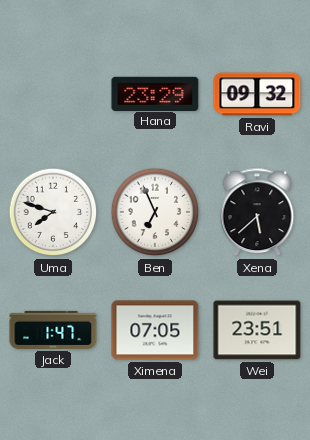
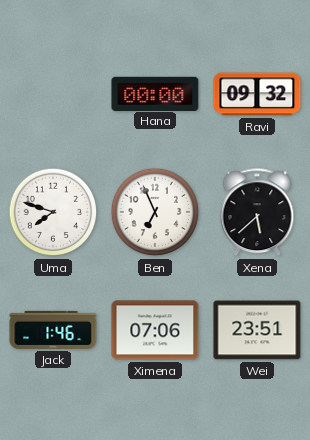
Hana: 23:29 -> 00:00
Jack: 1:47 -> 1:46
Ximena: 07:05 -> 07:06
